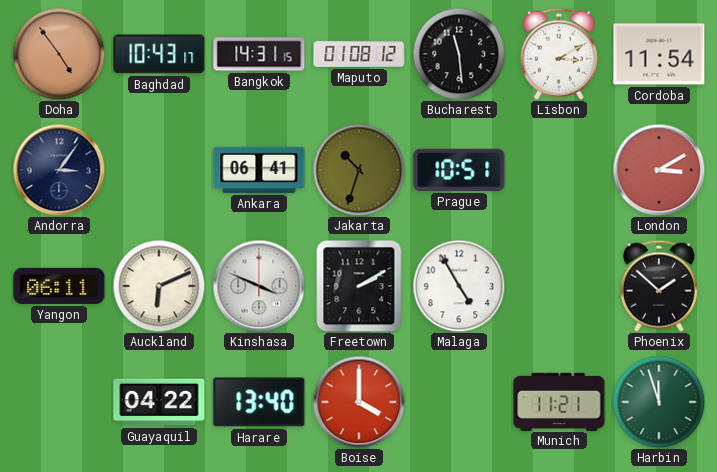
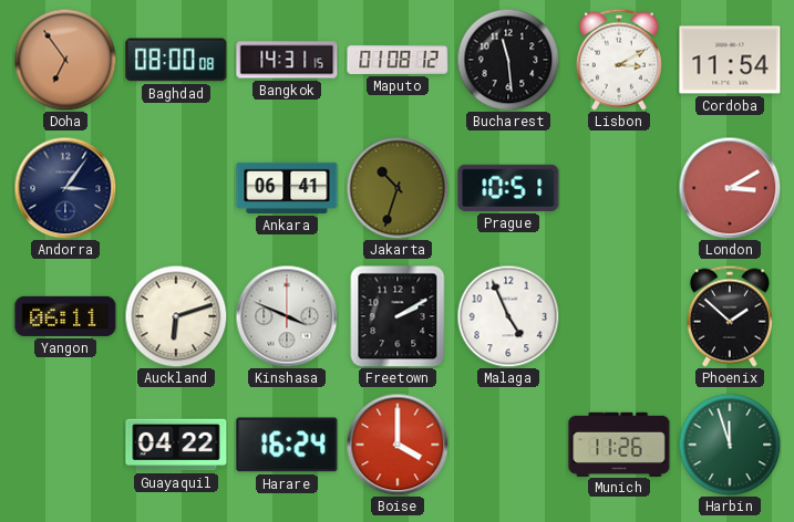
Doha: 4:54 -> 6:54
Baghdad: 10:43 -> 08:00
Auckland: 6:11 -> 6:12
Malaga: 4:55 -> 4:56
Harare: 13:40 -> 16:24
Munich: 11:21 -> 11:26
